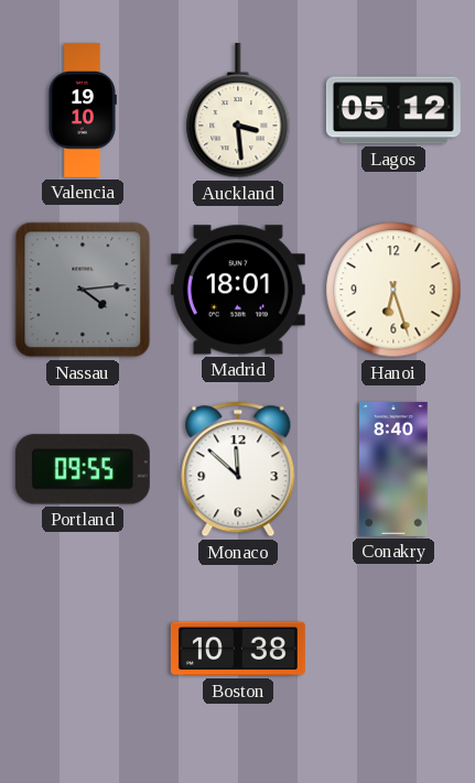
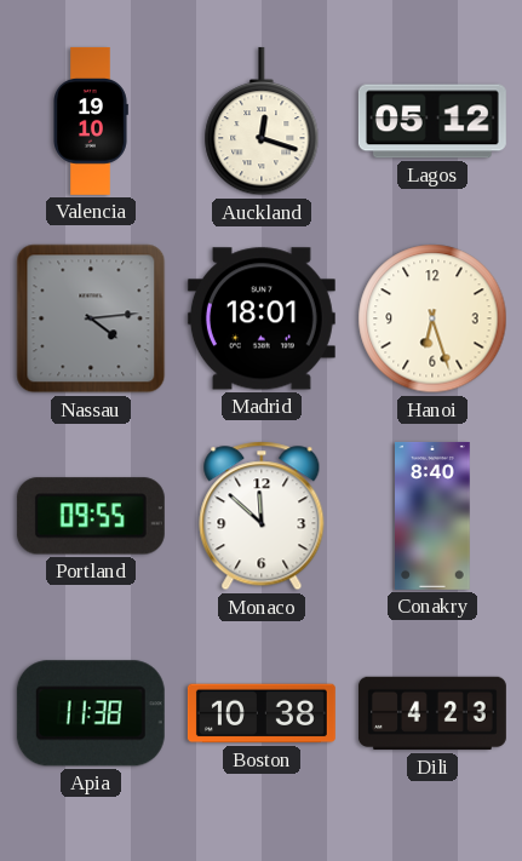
Auckland: 3:29 -> 12:18
Apia: none -> 11:38
Dili: none -> 4:23
